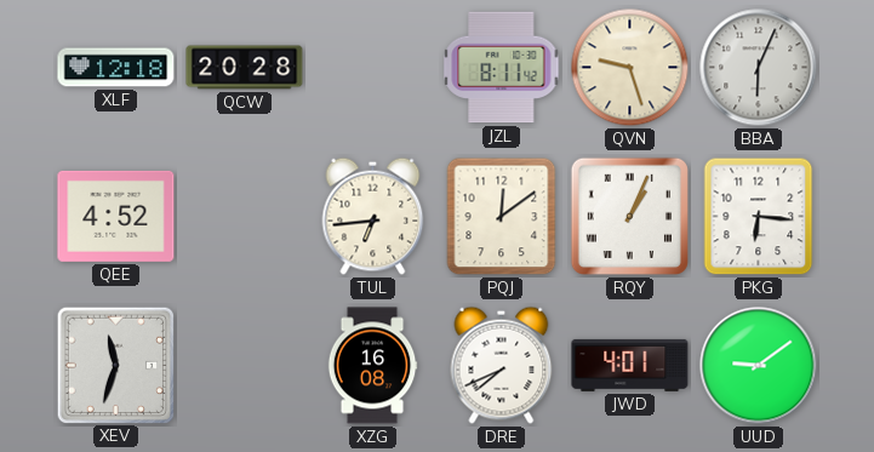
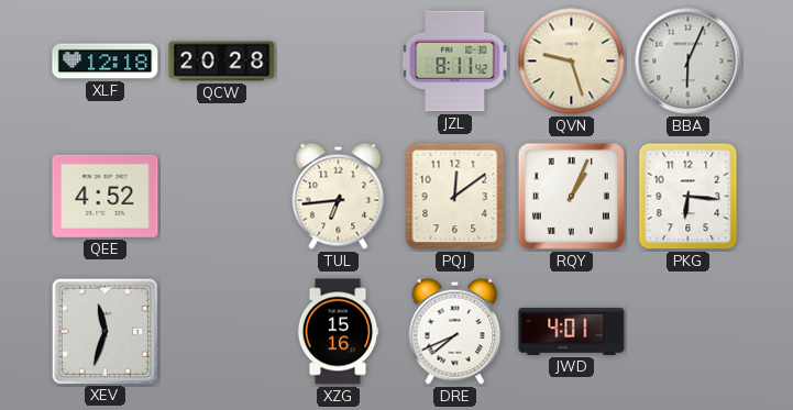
XZG: 16:08 -> 15:16
UUD: 9:09 -> none
